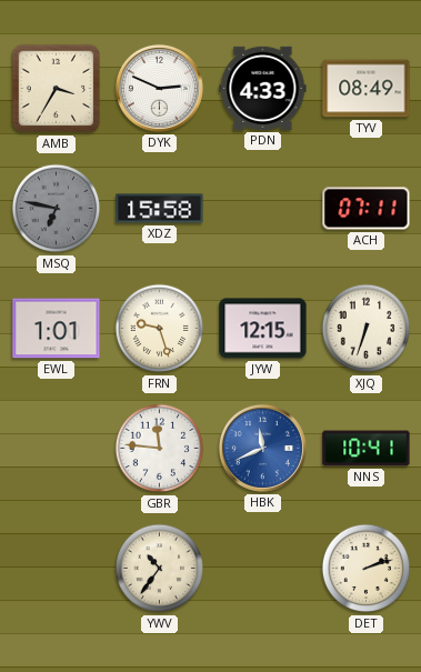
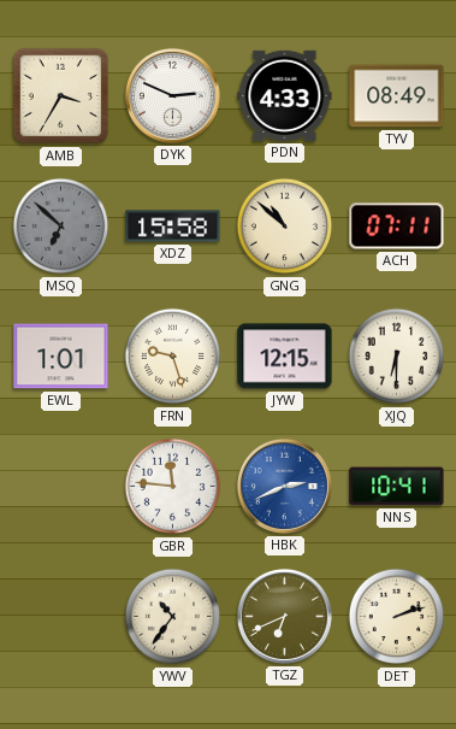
MSQ: 6:47 -> 6:52
GNG: none -> 10:52
XJQ: 6:33 -> 6:30
HBK: 11:41 -> 2:41
TGZ: none -> 6:41
